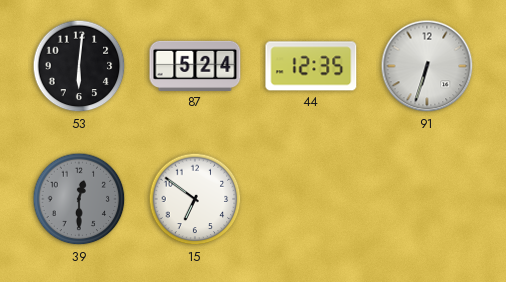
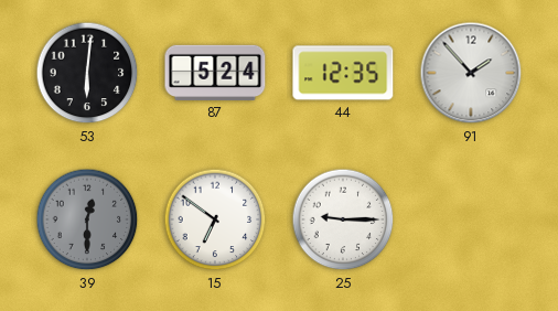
91: 6:33 -> 1:53
25: none -> 9:15
